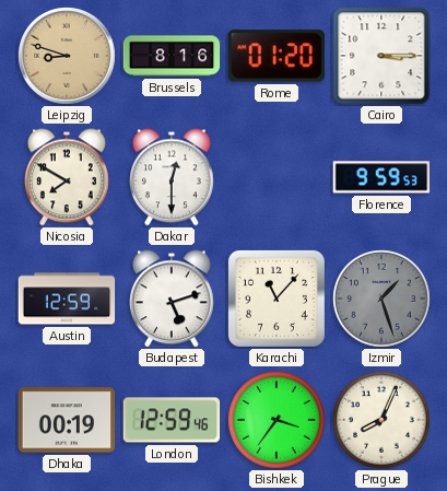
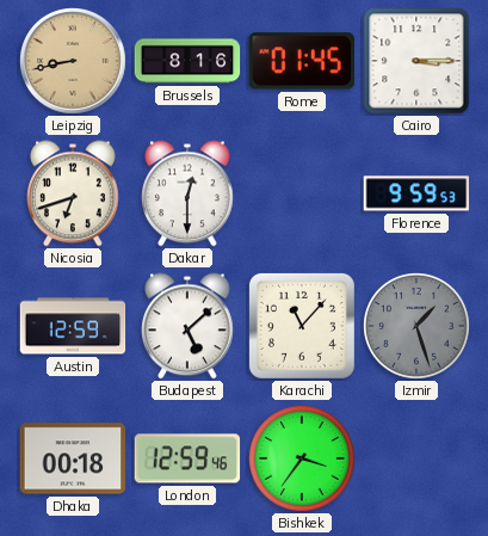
Leipzig: 8:48 -> 8:43
Rome: 01:20 -> 01:45
Nicosia: 7:50 -> 6:42
Budapest: 5:12 -> 5:08
Dhaka: 00:19 -> 00:18
Prague: 8:04 -> none
